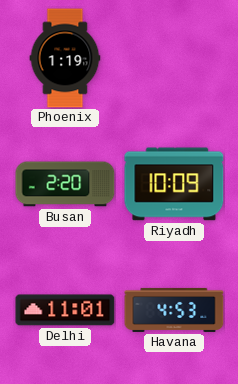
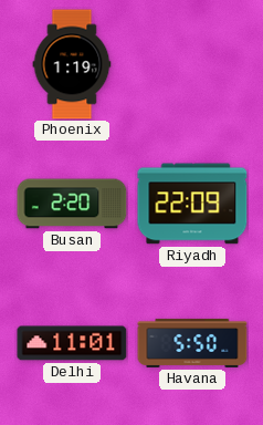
Riyadh: 10:09 -> 22:09
Havana: 4:53 -> 5:50
